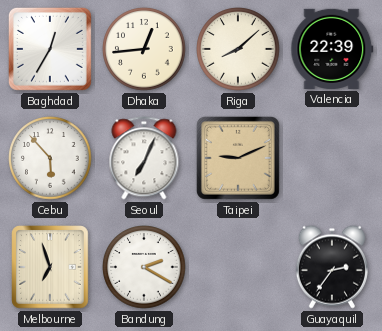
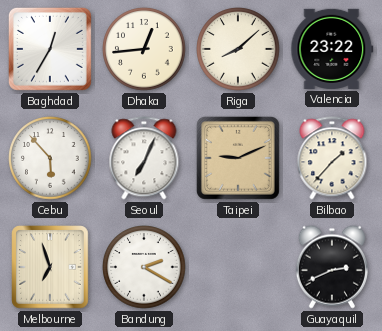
Valencia: 22:39 -> 23:22
Bilbao: none -> 1:37
Guayaquil: 2:36 -> 2:41
